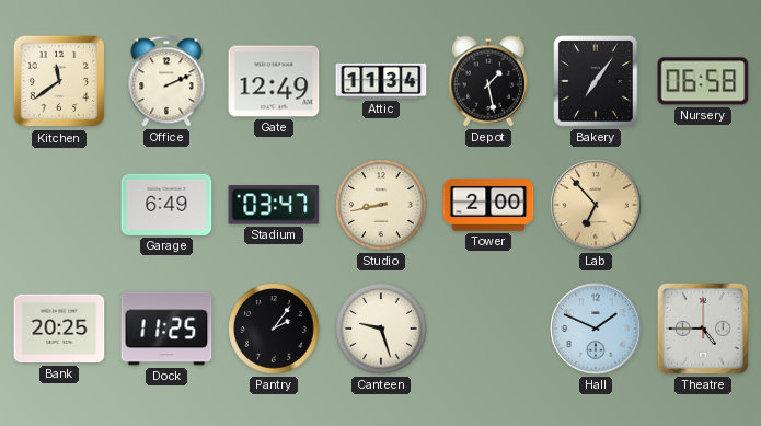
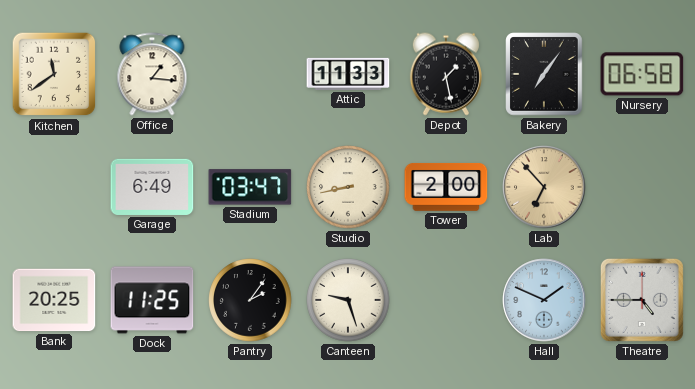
Office: 2:11 -> 1:16
Gate: 12:49 -> none
Attic: 11:34 -> 11:33
